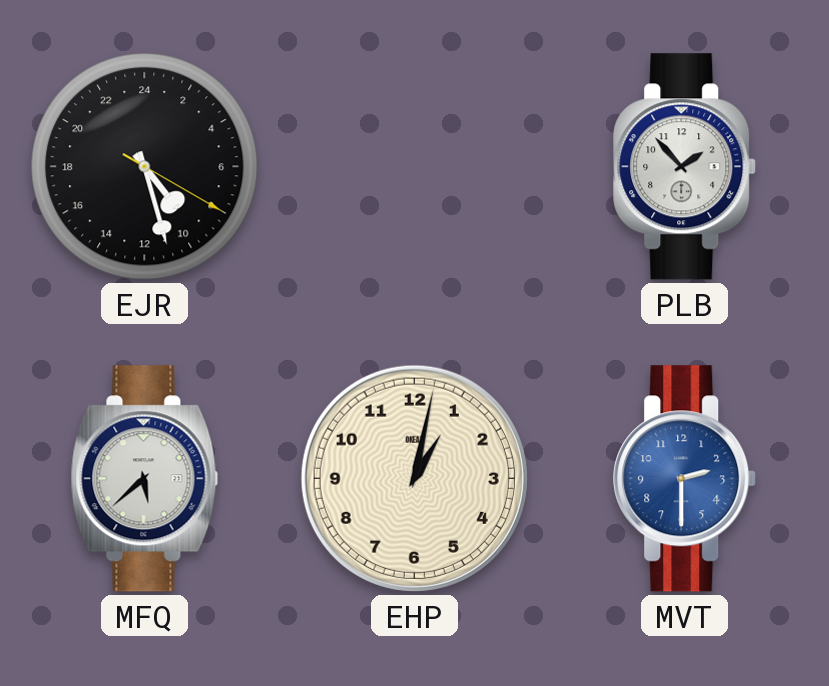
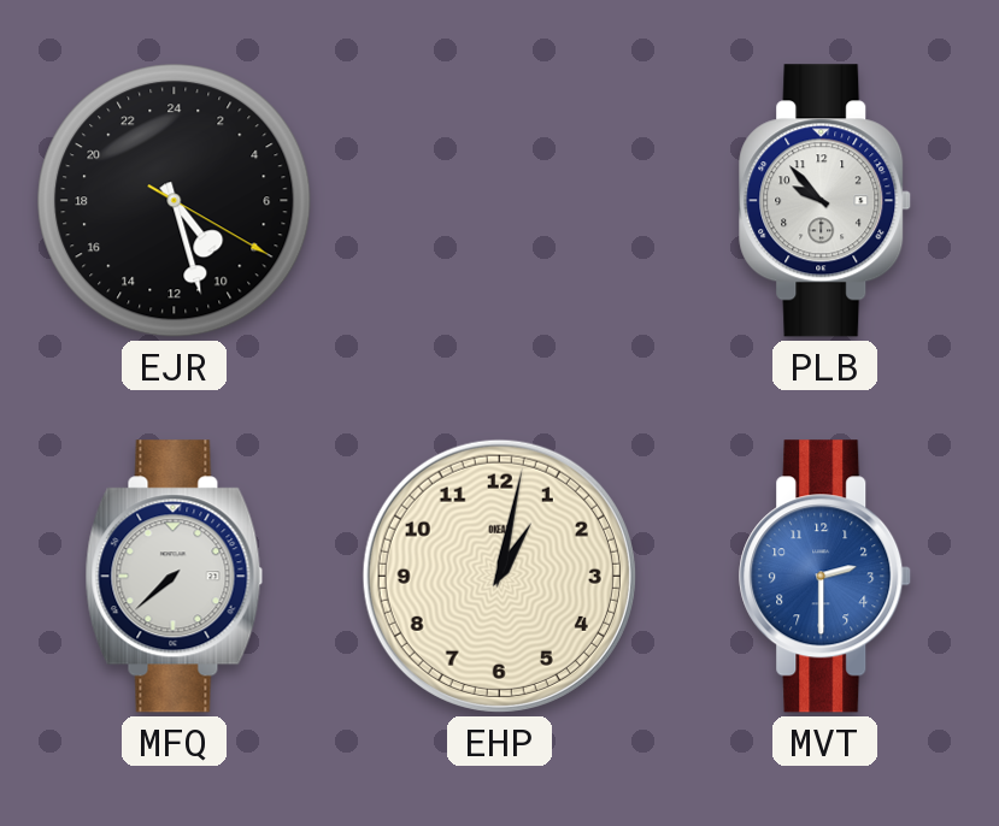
PLB: 1:53 -> 9:53
MFQ: 5:38 -> 7:38
